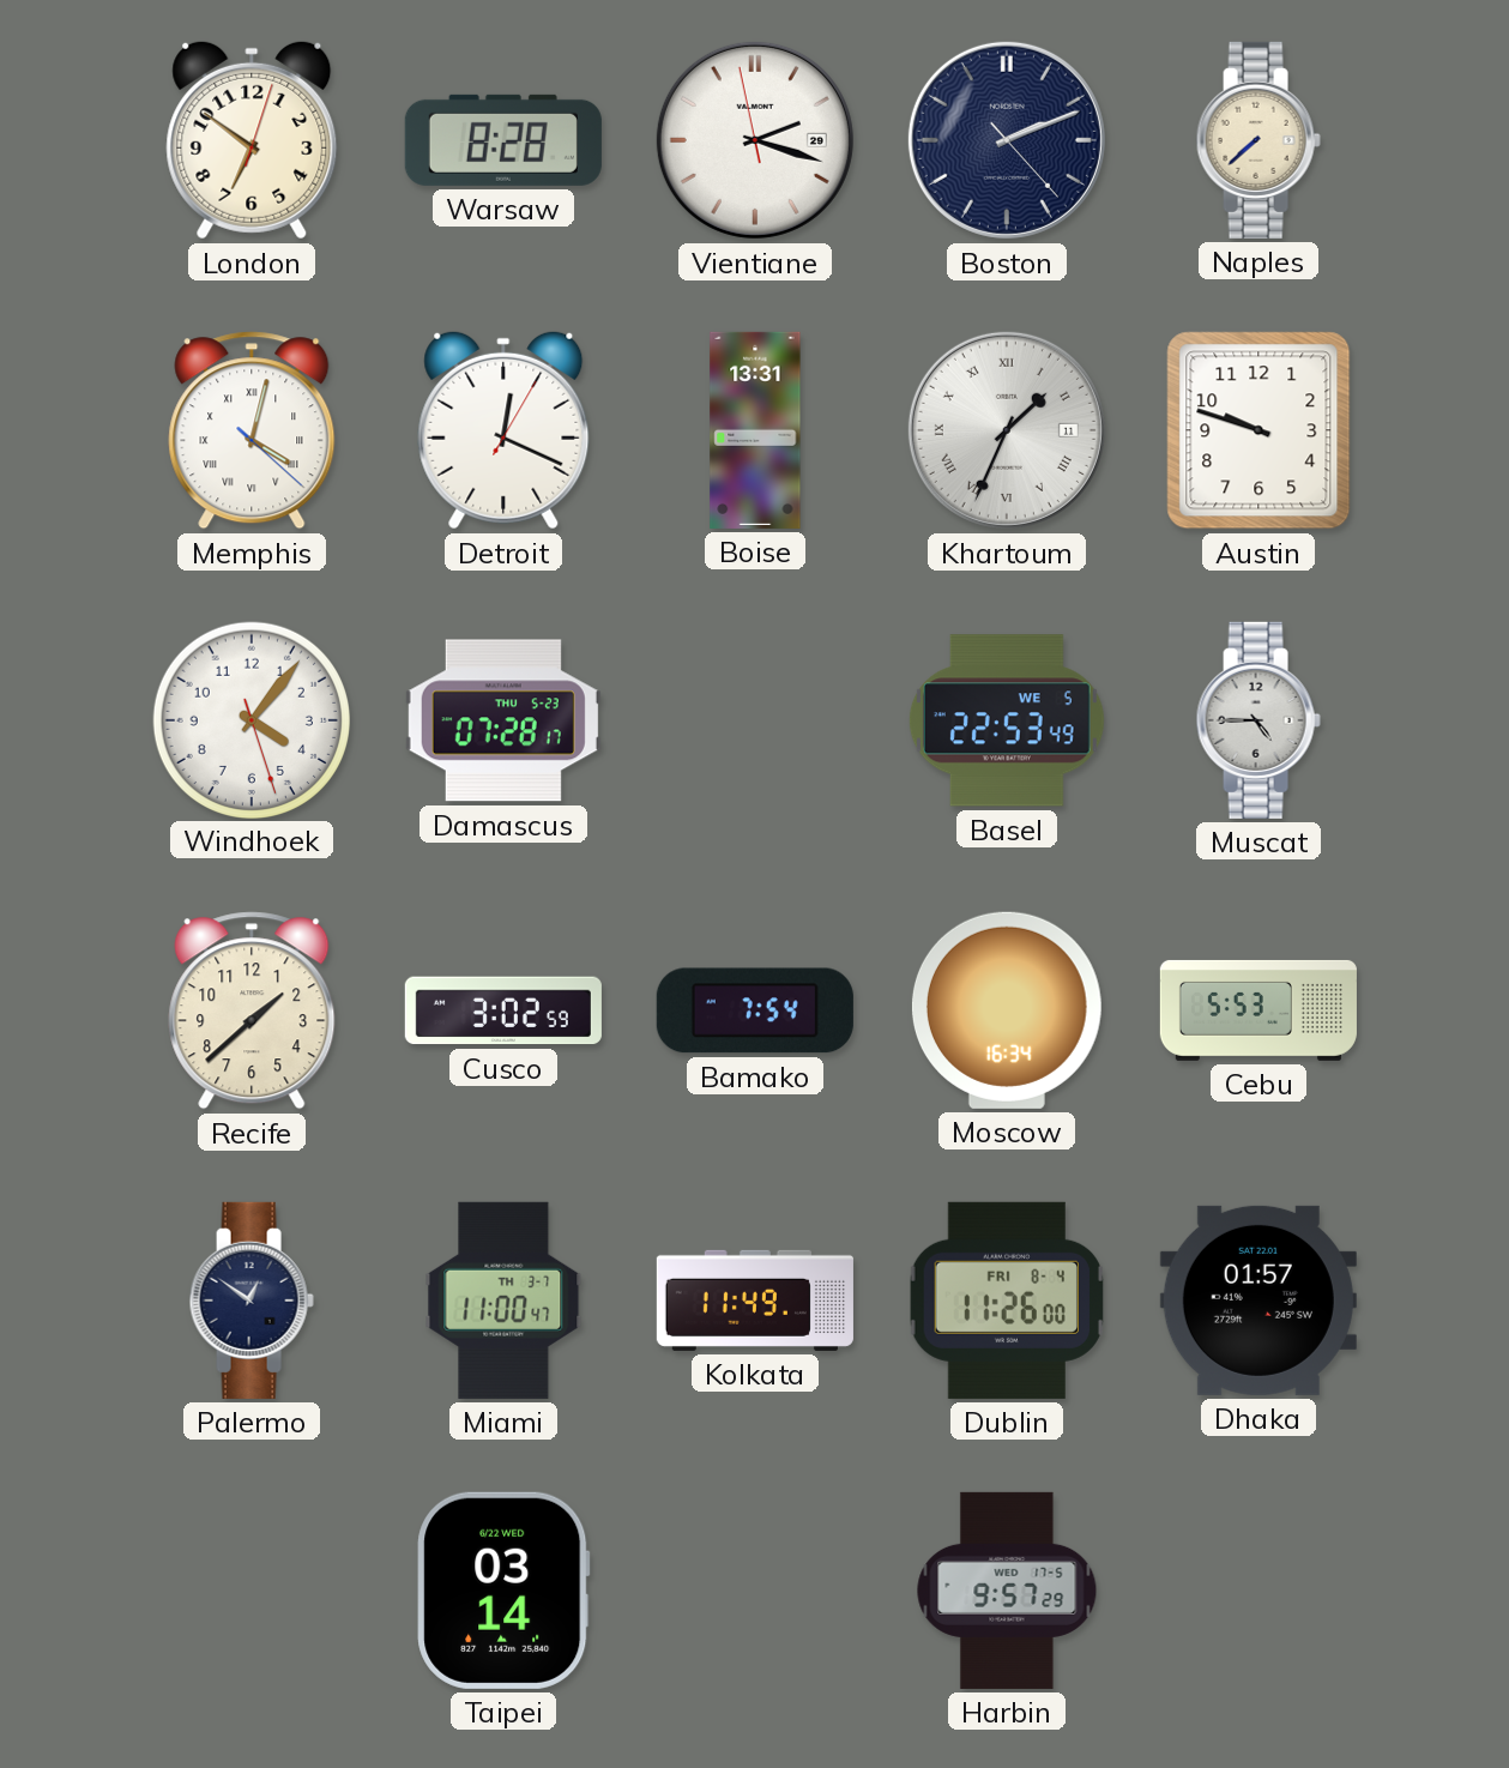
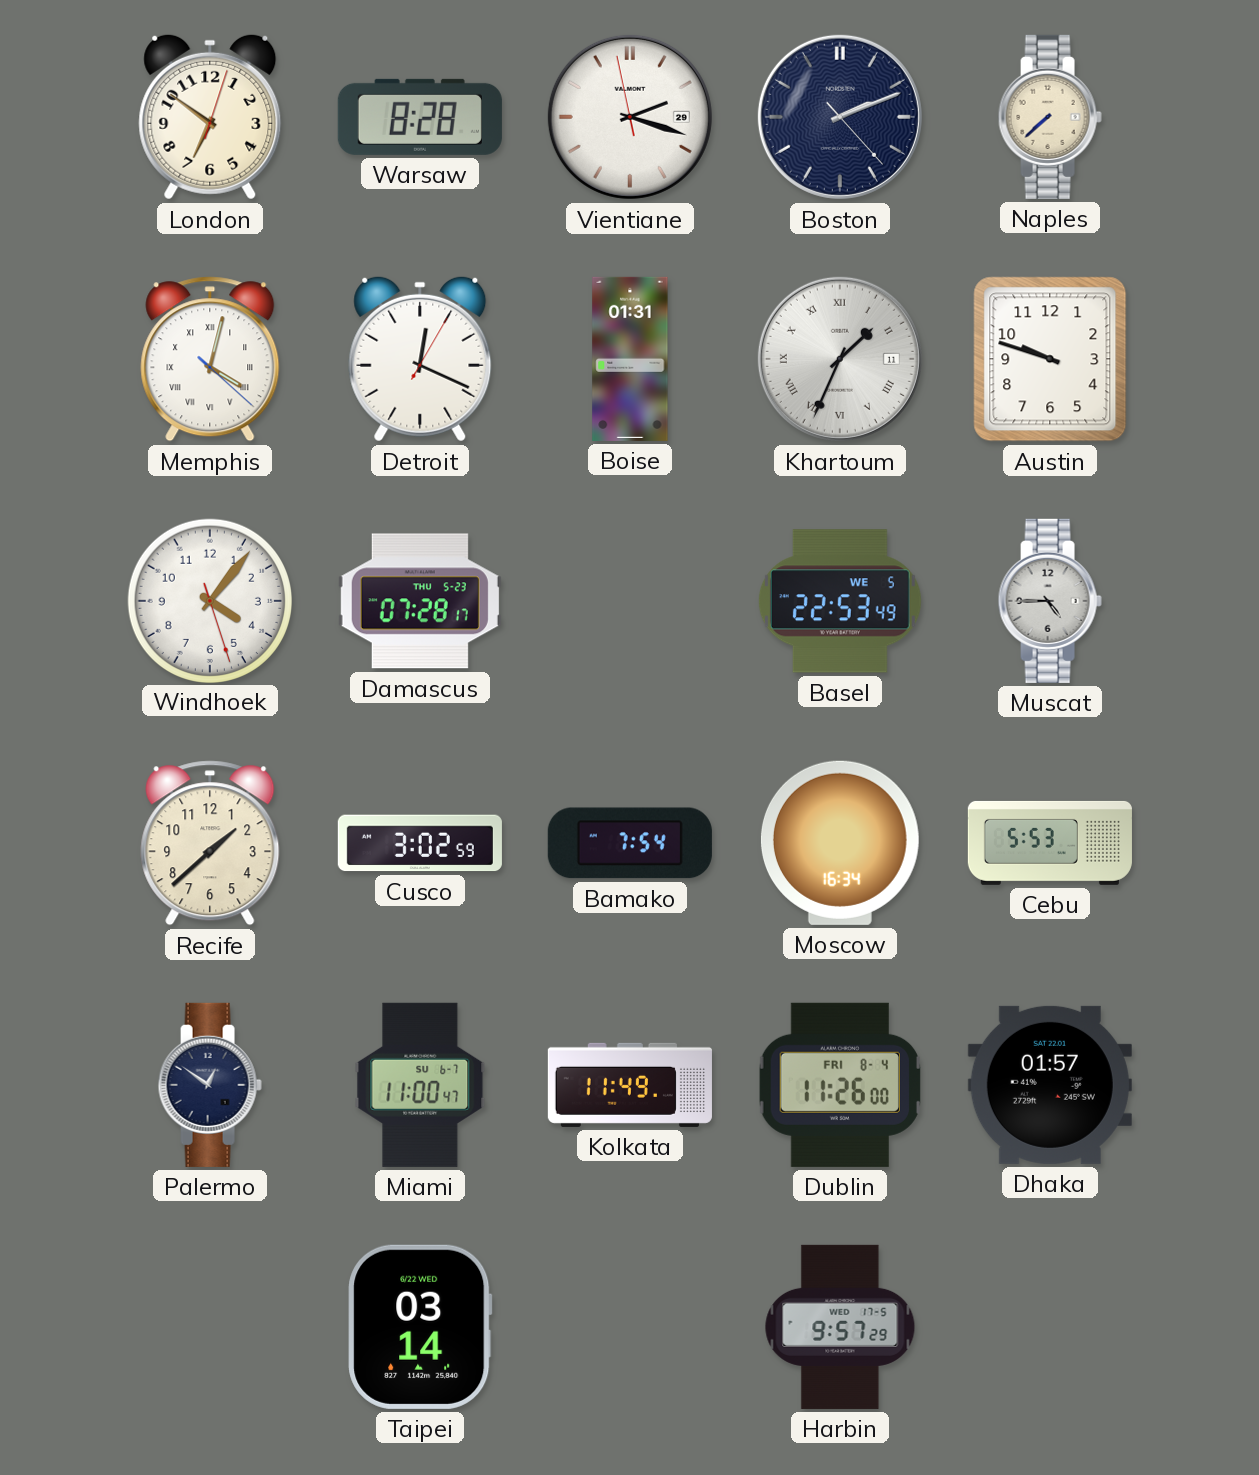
Boise: 13:31 -> 01:31
Miami date: TH 3-7 -> SU 6-7
